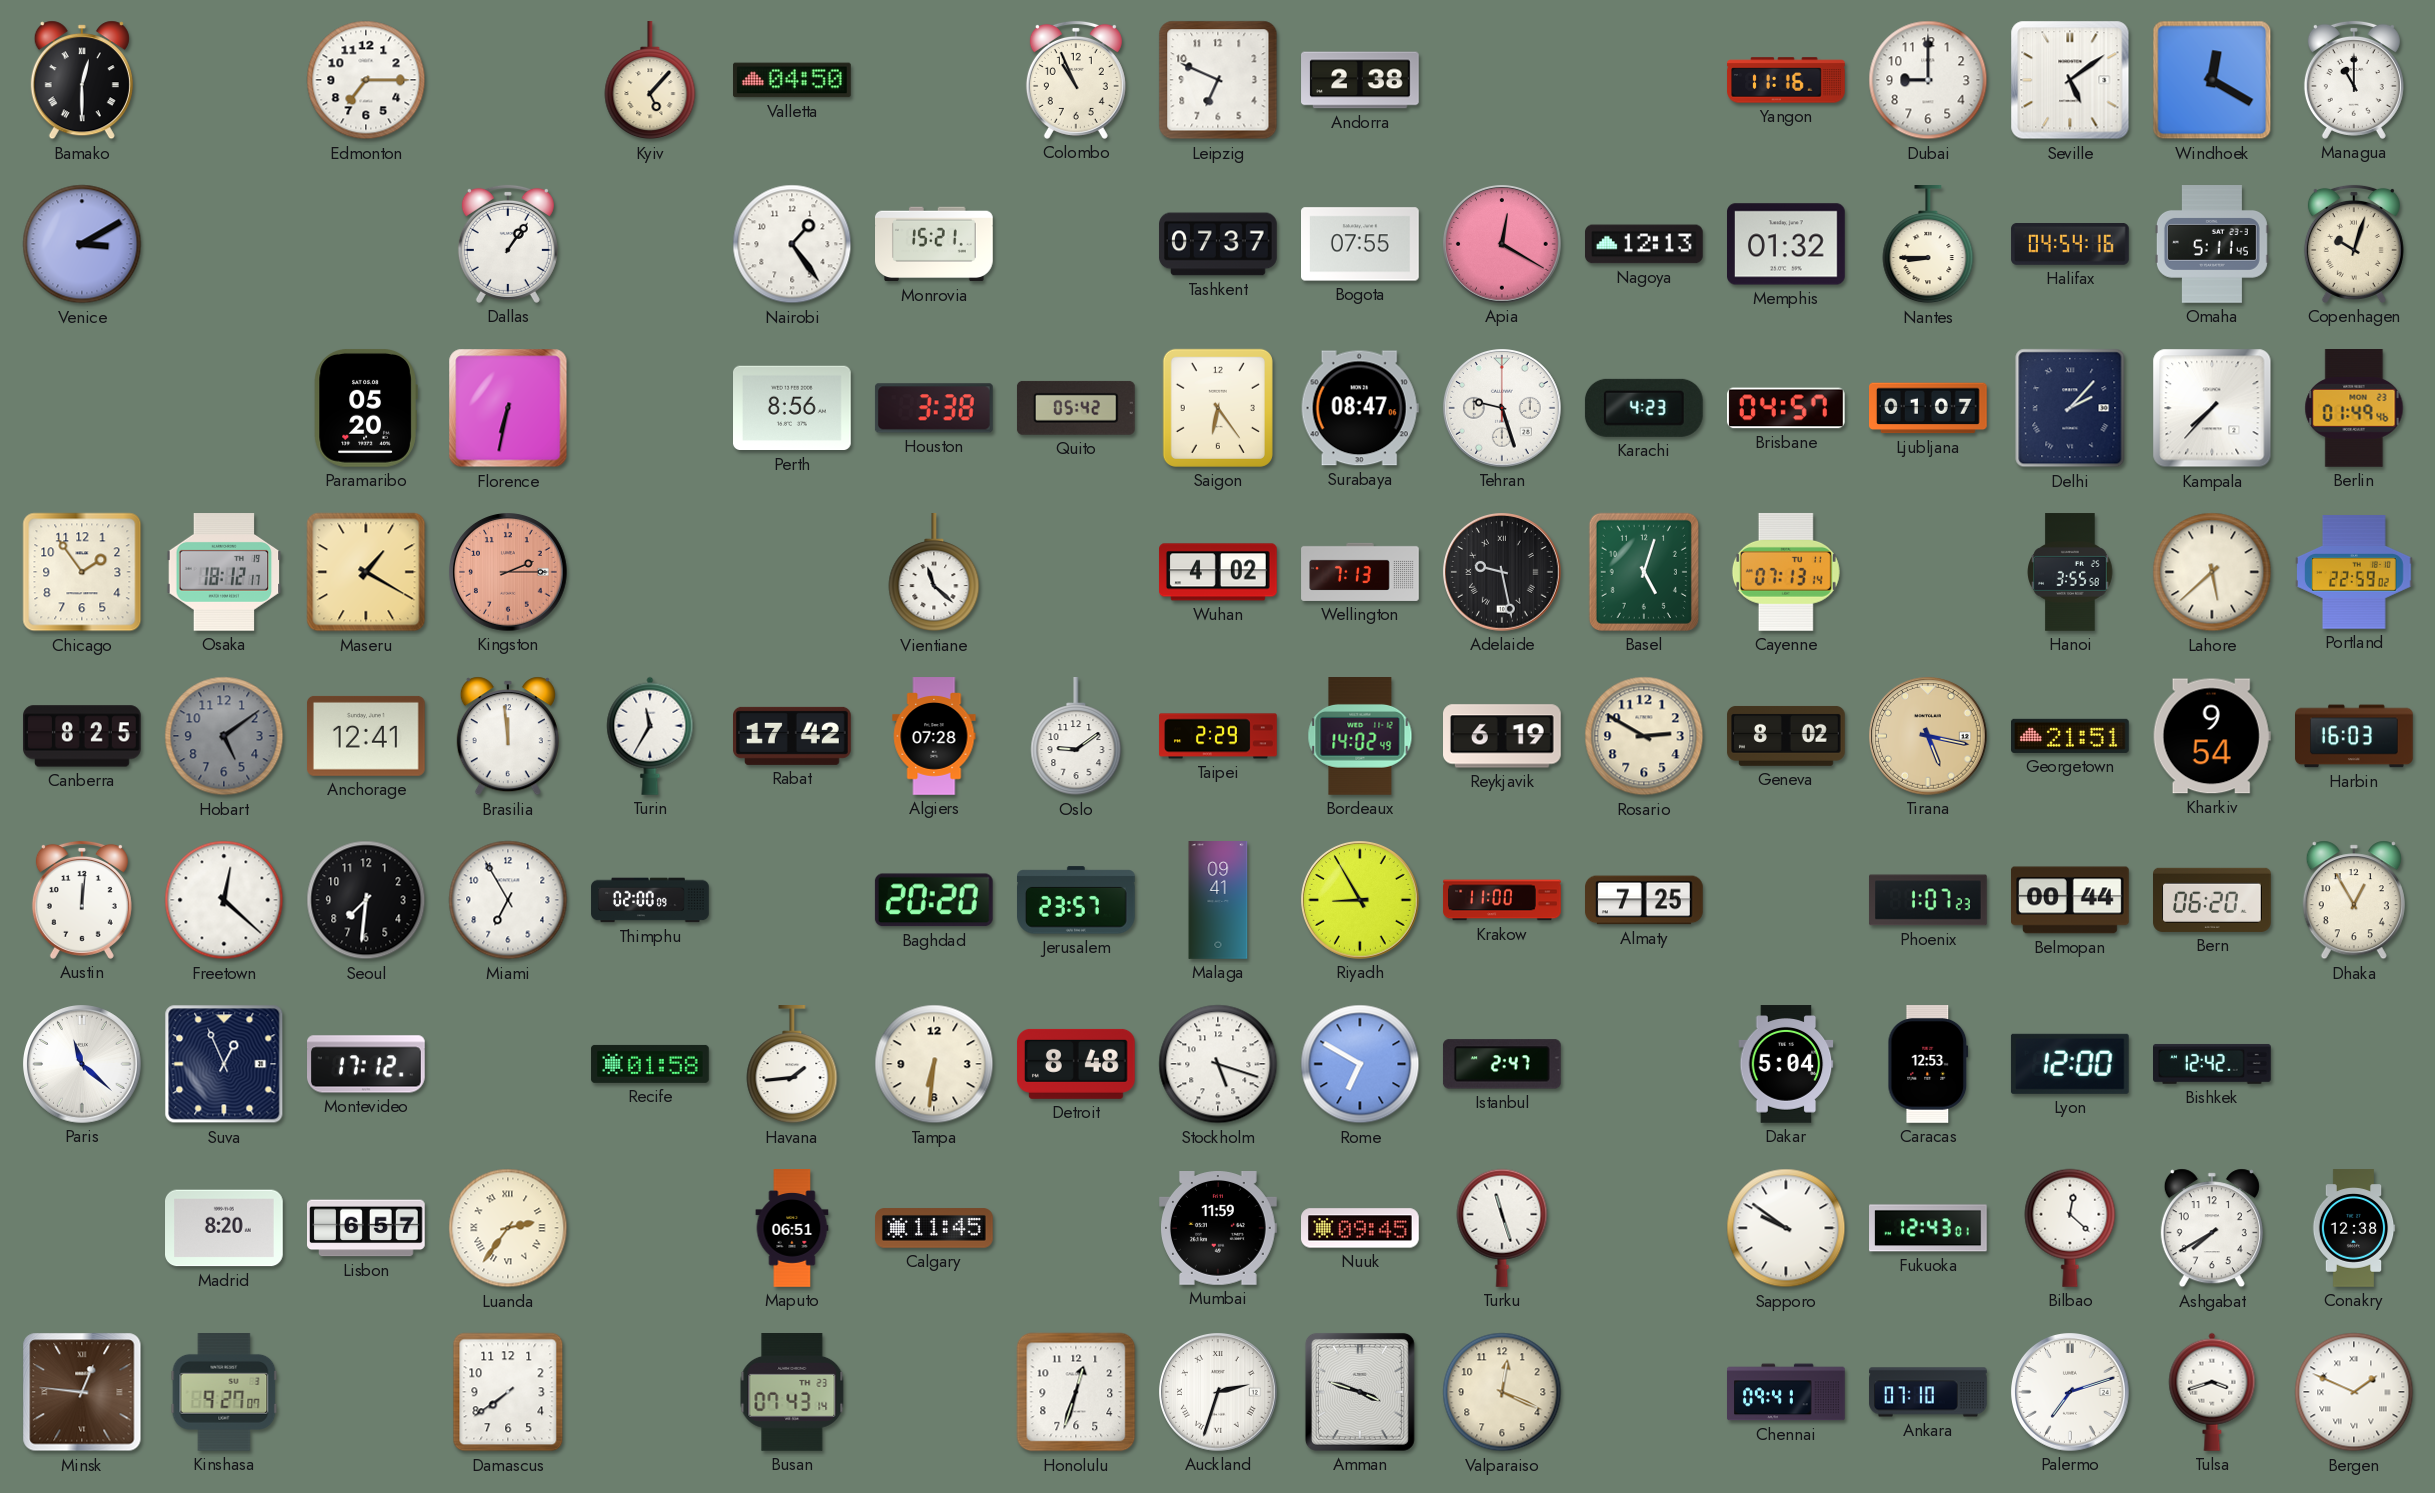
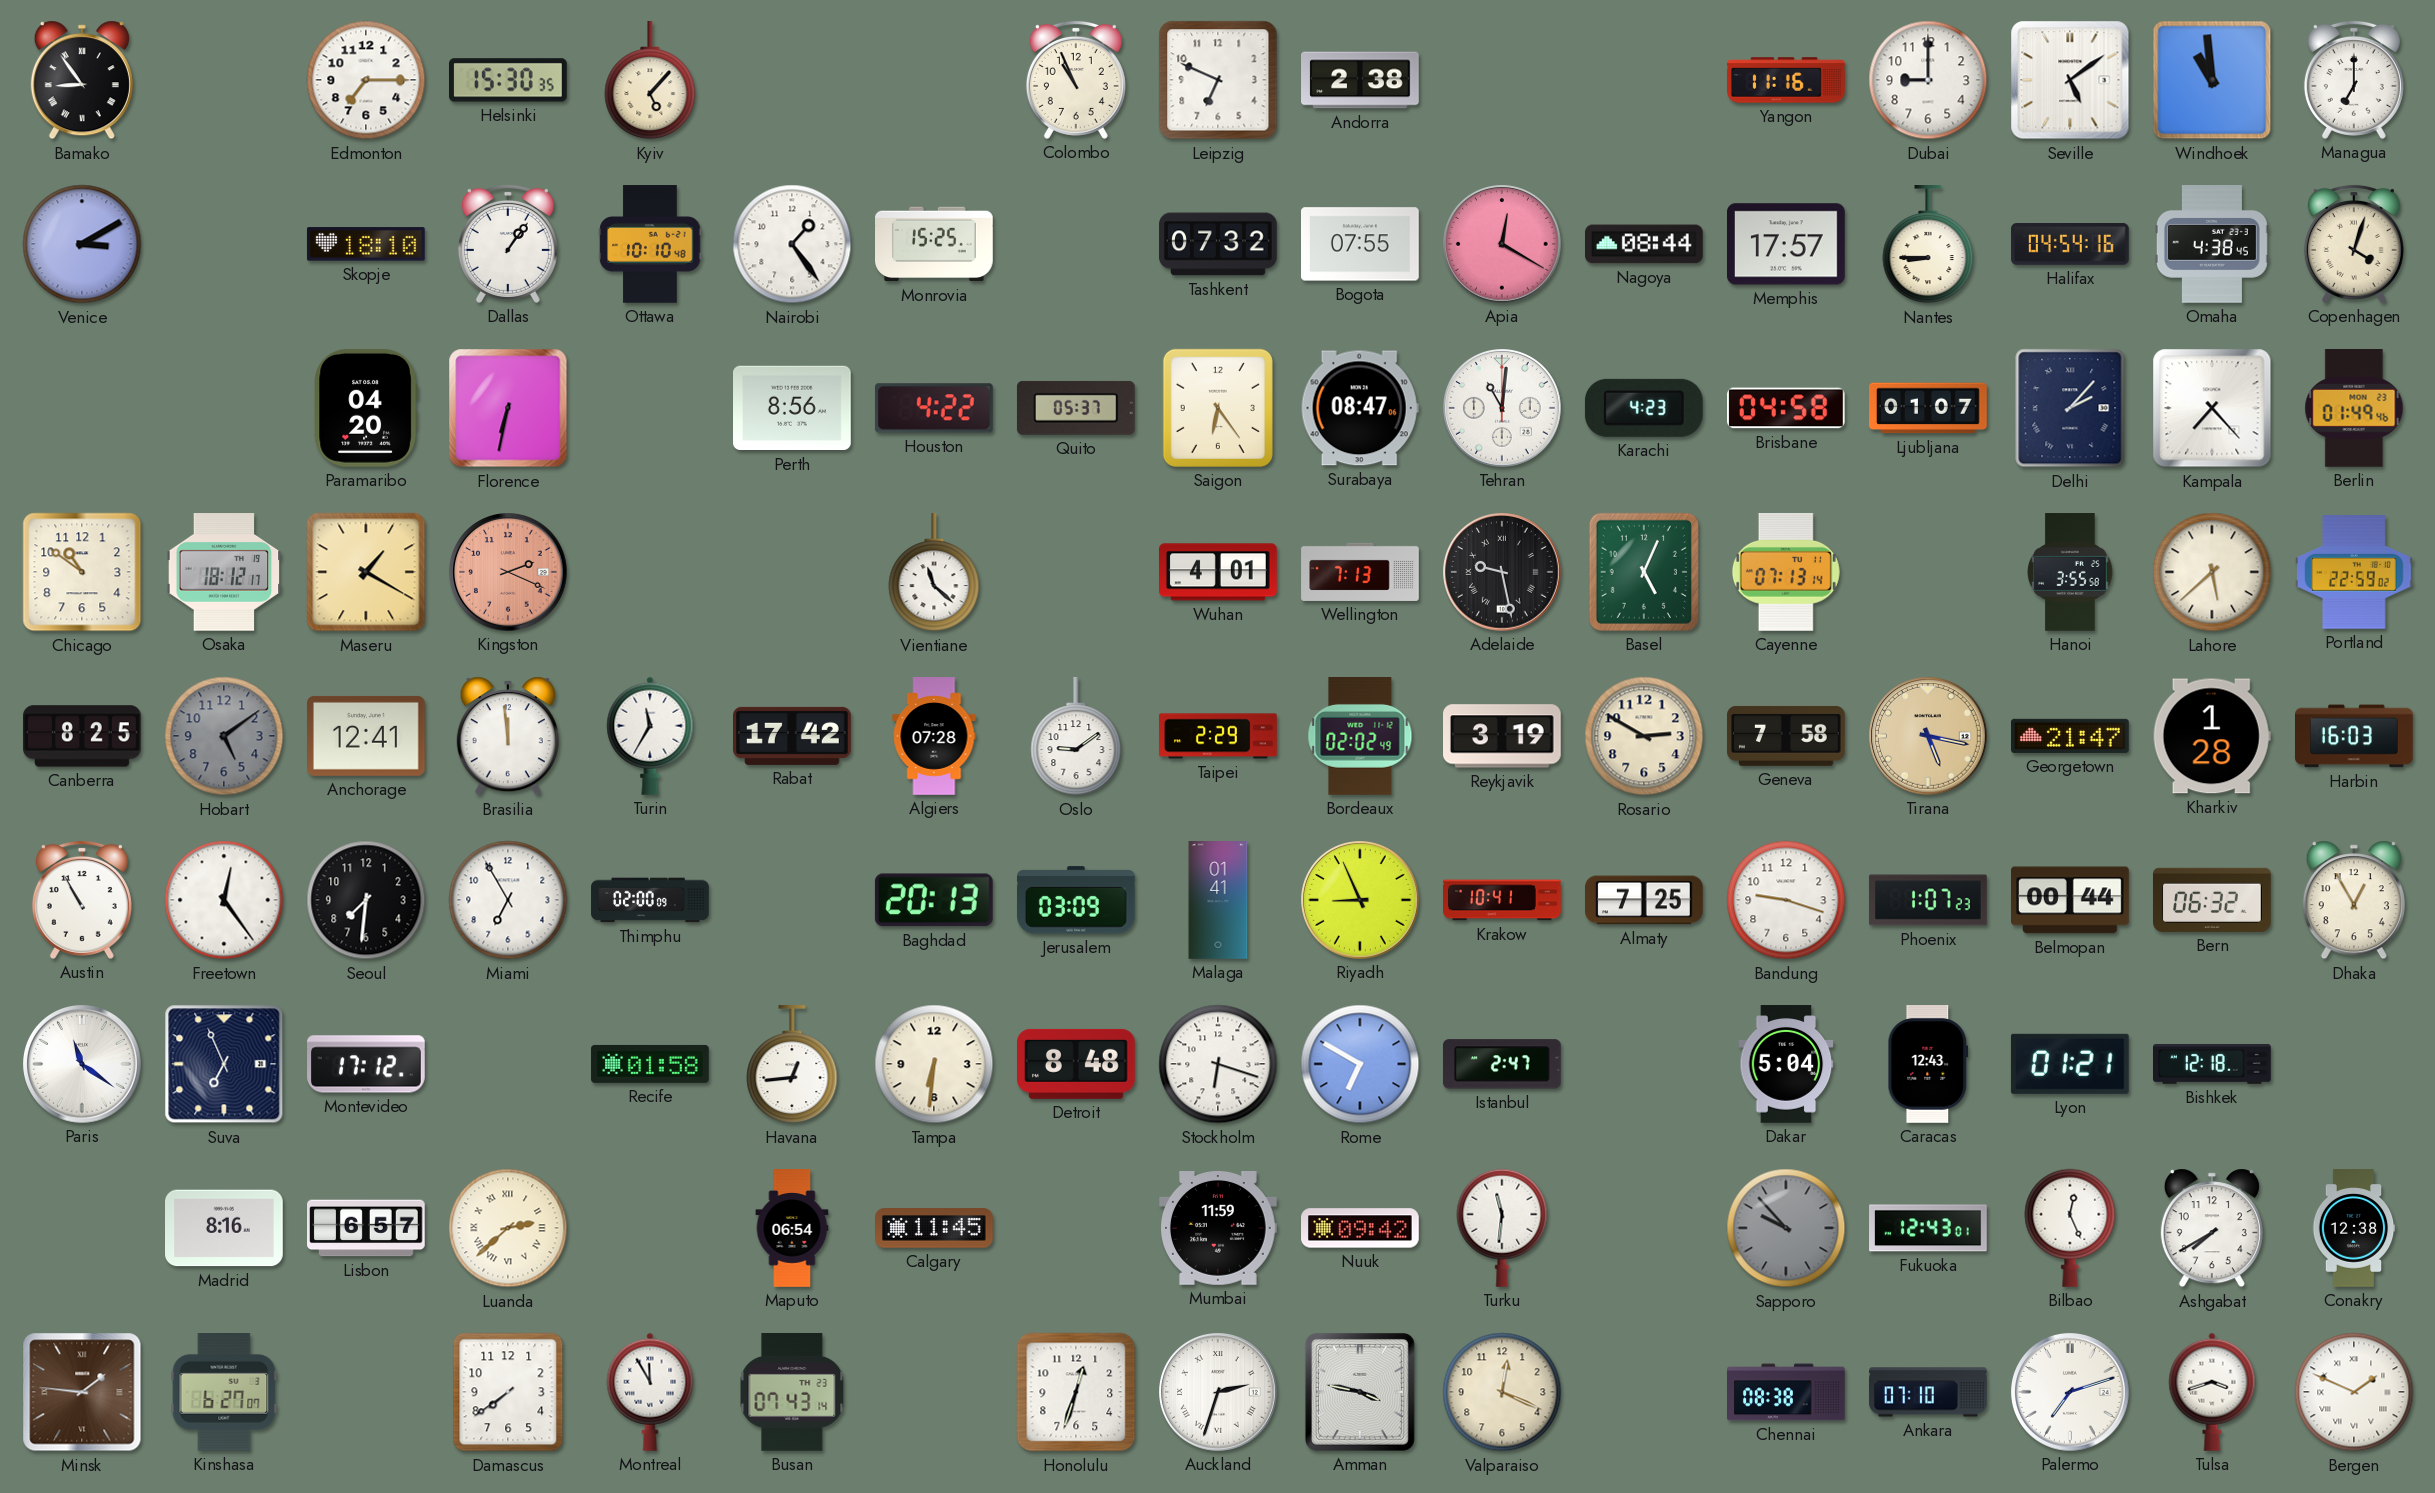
Bamako: 12:30 -> 8:54
Helsinki: none -> 15:30
Valletta: 04:50 -> none
Windhoek: 12:20 -> 10:59
Managua: 11:00 -> 7:00
Skopje: none -> 18:10
Ottawa: none -> 10:10
Monrovia: 15:21 -> 15:25
Tashkent: 07:37 -> 07:32
Nagoya: 12:13 -> 08:44
Memphis: 01:32 -> 17:57
Omaha: 5:11 -> 4:38
Copenhagen: 10:03 -> 4:03
Paramaribo: 05:20 -> 04:20
Houston: 3:38 -> 4:22
Quito: 05:42 -> 05:37
Tehran: 9:27 -> 11:01
Brisbane: 04:57 -> 04:58
Kampala: 7:37 -> 7:23
Chicago: 1:54 -> 10:51
Kingston: 2:15 -> 2:19
Wuhan: 4:02 -> 4:01
Basel: 5:03 -> 5:04
Bordeaux: 14:02 -> 02:02
Reykjavik: 6:19 -> 3:19
Geneva: 8:02 -> 7:58
Georgetown: 21:51 -> 21:47
Kharkiv: 9:54 -> 1:28
Austin: 12:01 -> 10:55
Freetown: 12:22 -> 12:24
Baghdad: 20:20 -> 20:13
Jerusalem: 23:57 -> 03:09
Malaga: 09:41 -> 01:41
Riyadh: 8:55 -> 8:56
Krakow: 11:00 -> 10:41
Bandung: none -> 9:18
Bern: 06:20 -> 06:32
Paris: 11:22 -> 11:21
Suva: 12:56 -> 6:56
Havana: 1:44 -> 12:44
Stockholm: 5:18 -> 6:18
Caracas: 12:53 -> 12:43
Lyon: 12:00 -> 01:21
Bishkek: 12:42 -> 12:18
Madrid: 8:20 -> 8:16
Luanda: 2:36 -> 2:38
Maputo: 06:51 -> 06:54
Nuuk: 09:45 -> 09:42
Turku: 11:27 -> 11:31
Sapporo: 9:51 -> 9:53
Sapporo dial: white -> grey
Bilbao: 12:22 -> 12:26
Minsk: 12:46 -> 1:46
Kinshasa: 9:27 -> 6:27
Montreal: none -> 11:55
Amman: 3:48 -> 3:47
Chennai: 09:41 -> 08:38
